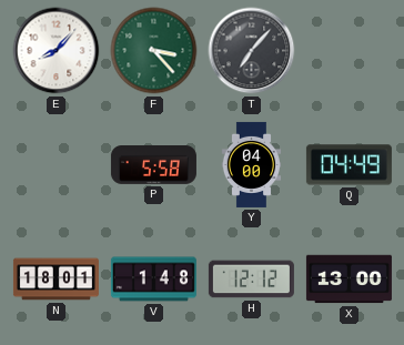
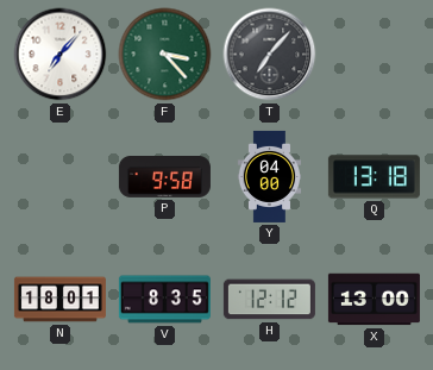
E: 8:07 -> 7:07
P: 5:58 -> 9:58
Q: 04:49 -> 13:18
V: 1:48 -> 8:35
